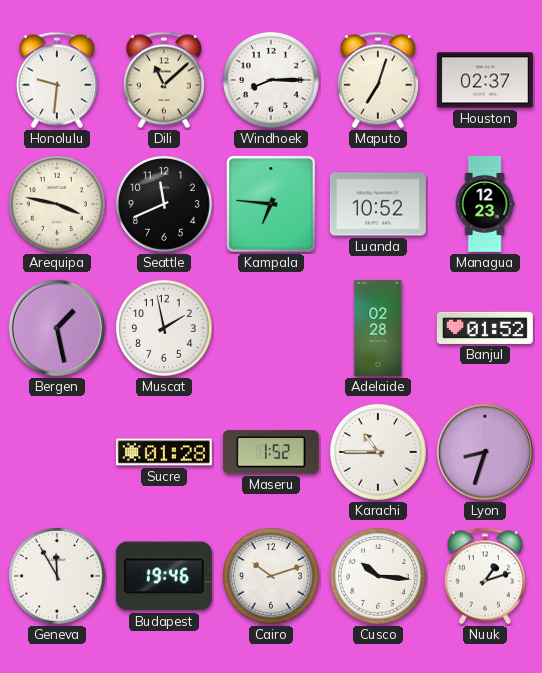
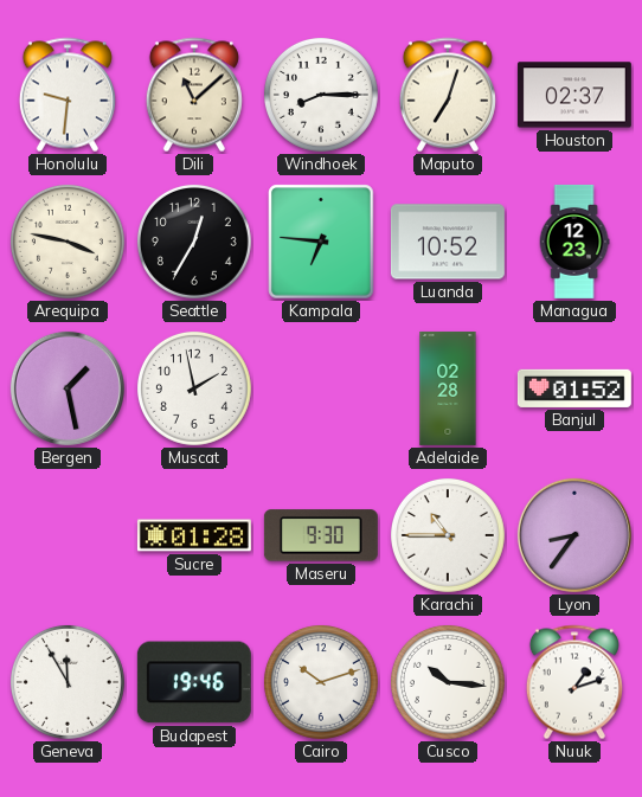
Seattle: 11:41 -> 12:35
Maseru: 1:52 -> 9:30
Lyon: 8:33 -> 8:36
